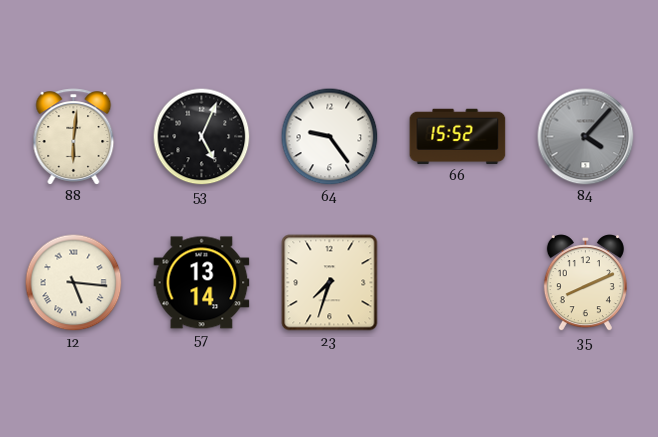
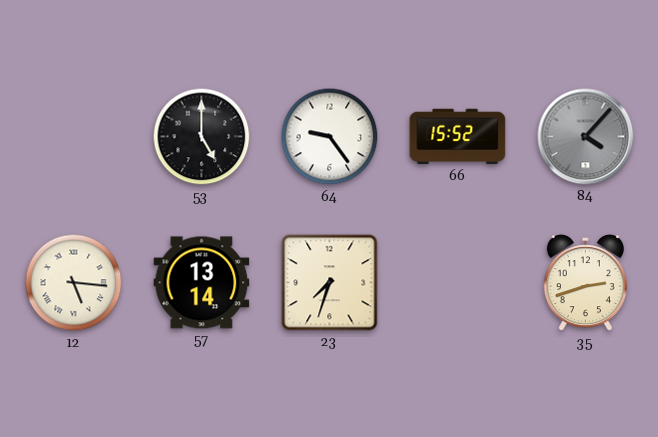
88: 6:01 -> none
53: 5:04 -> 5:00
35: 8:11 -> 2:42
